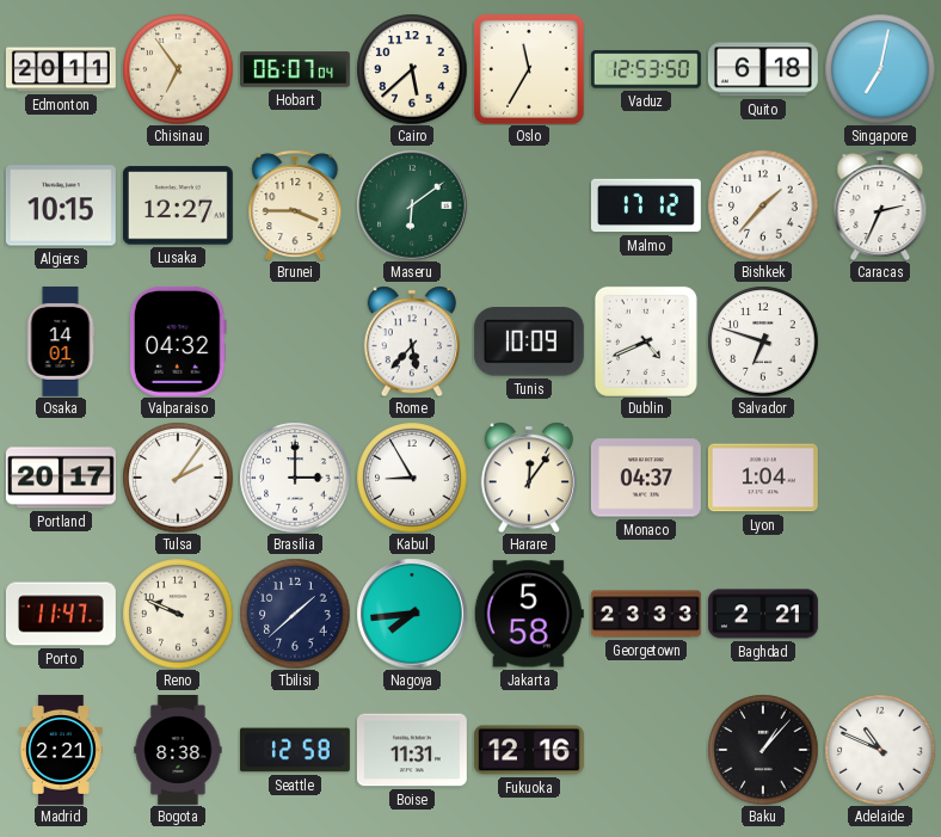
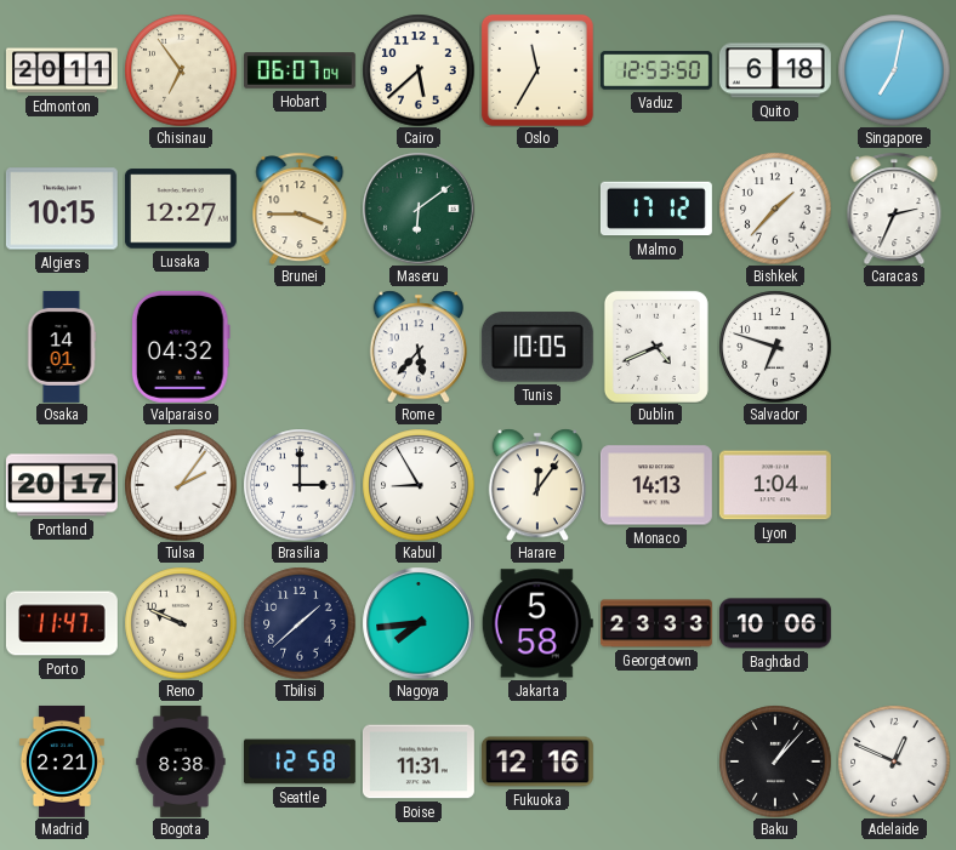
Tunis: 10:09 -> 10:05
Monaco: 04:37 -> 14:13
Baghdad: 2:21 -> 10:06
Adelaide: 10:49 -> 12:49
